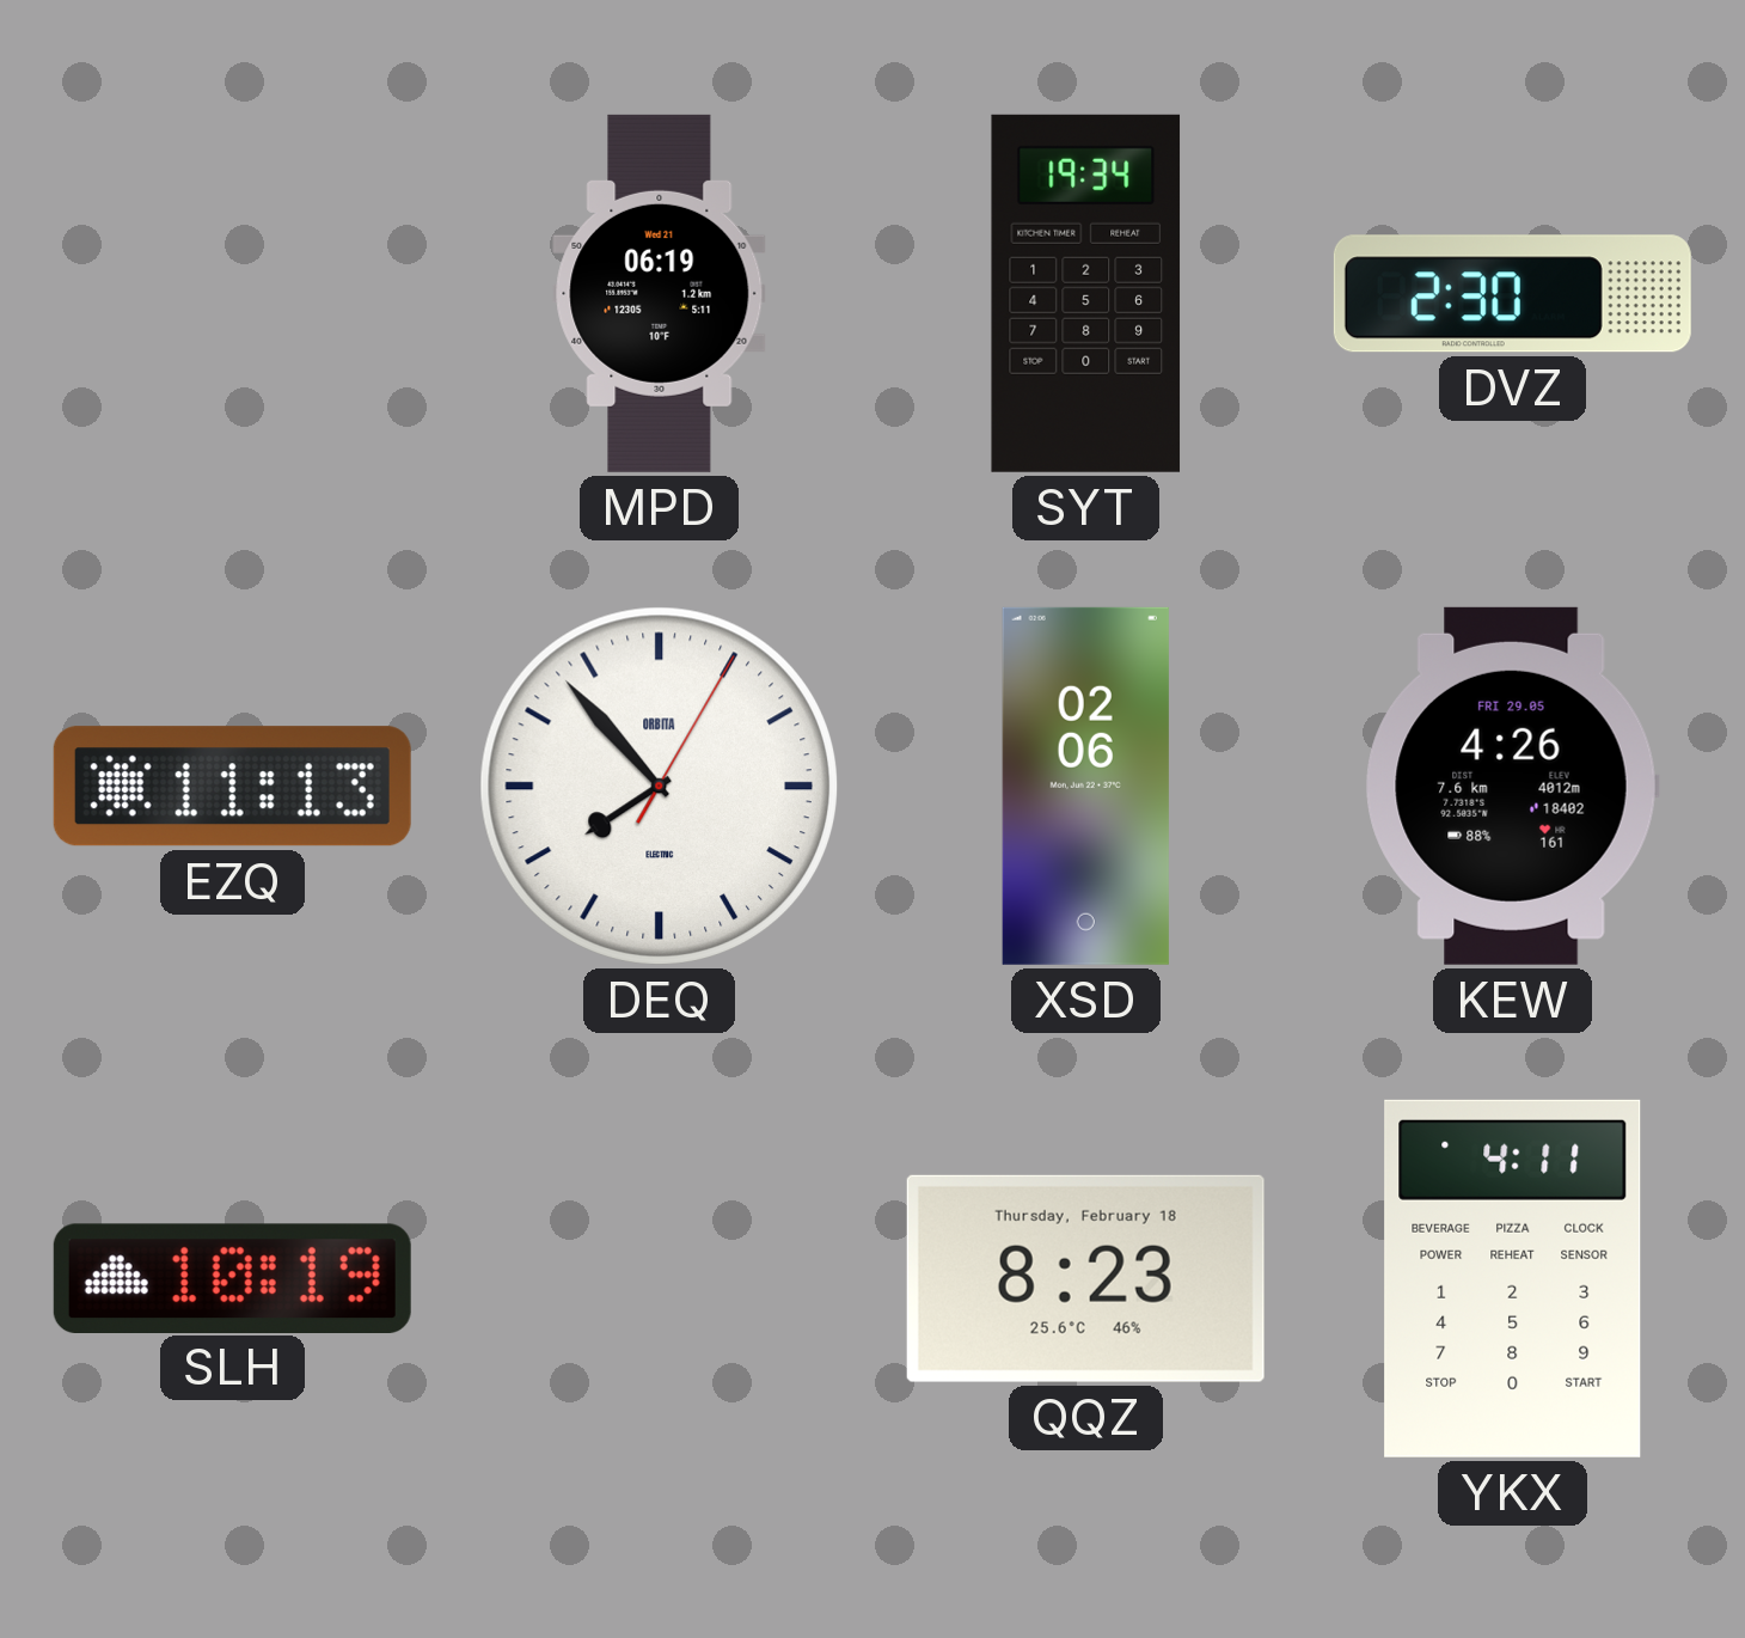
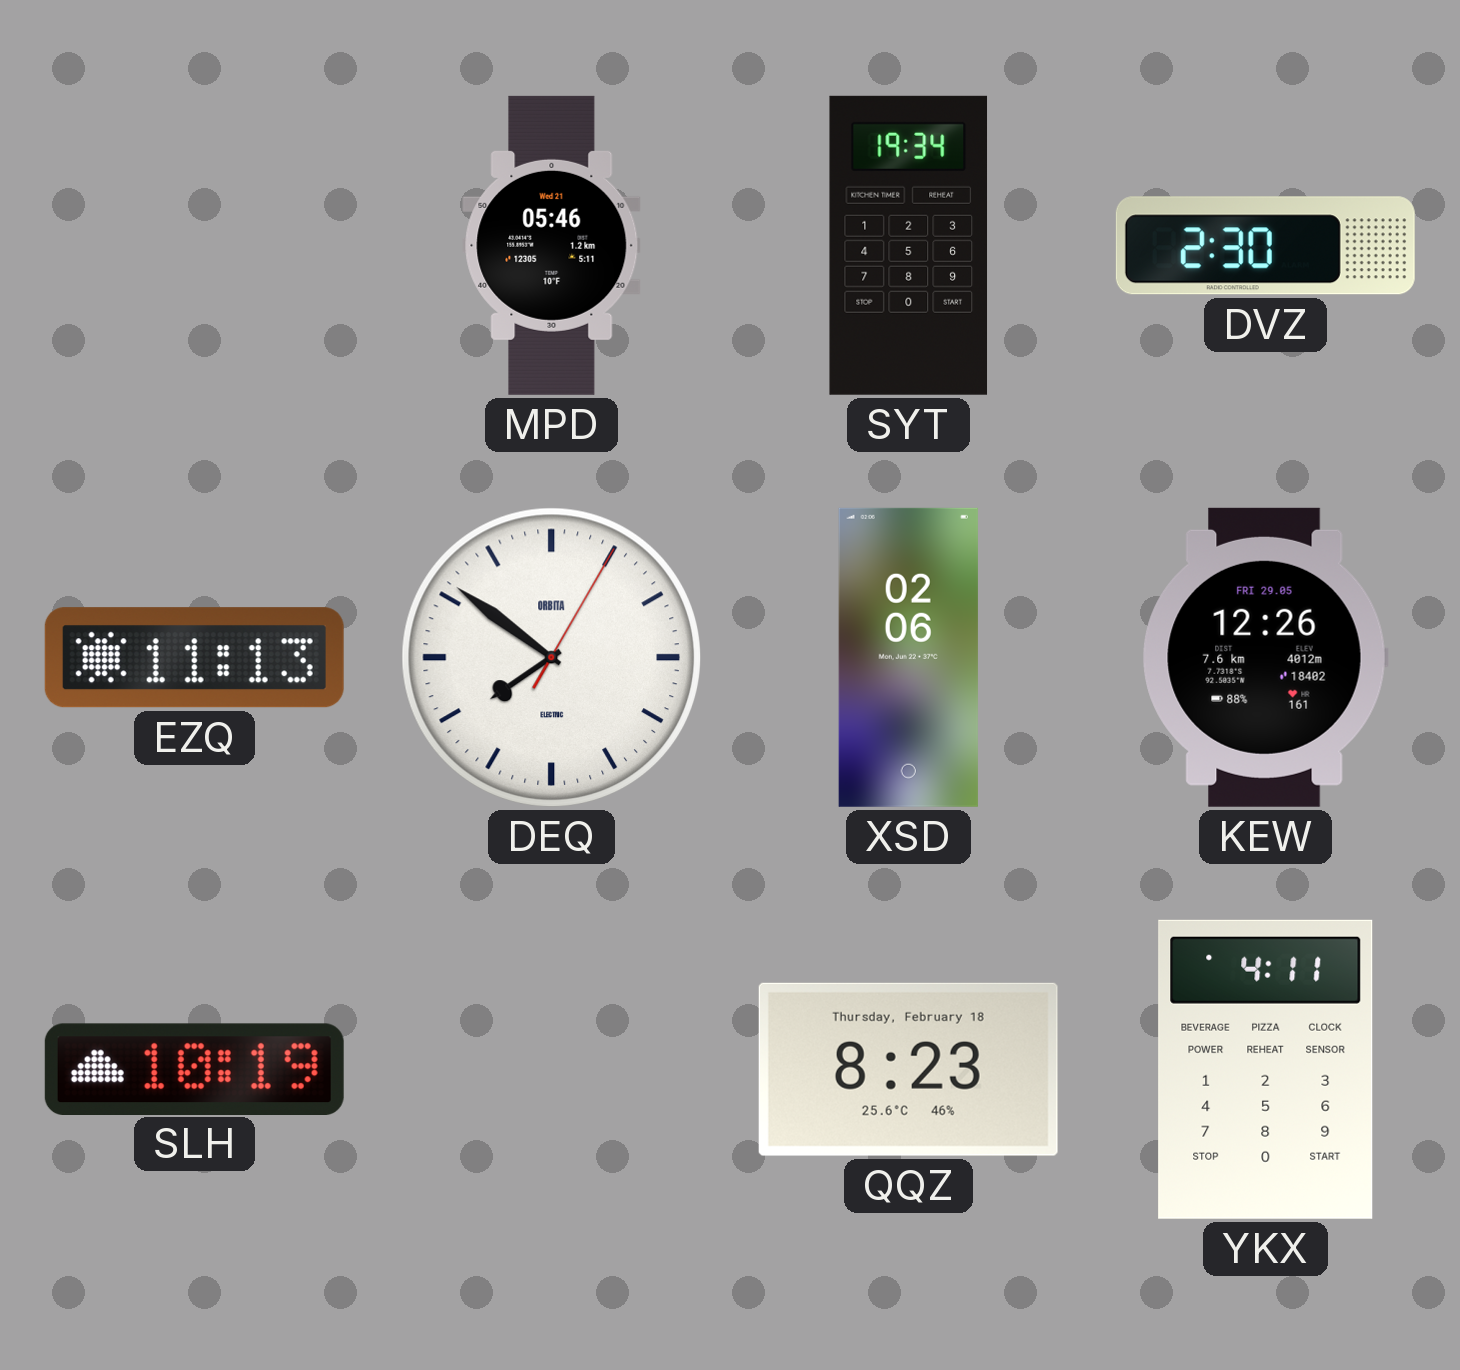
MPD: 06:19 -> 05:46
DEQ: 7:53 -> 7:51
KEW: 4:26 -> 12:26
